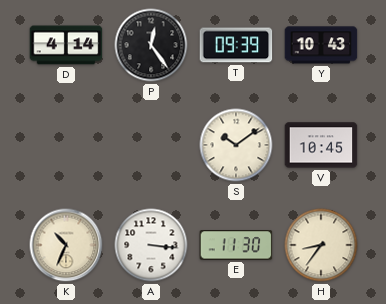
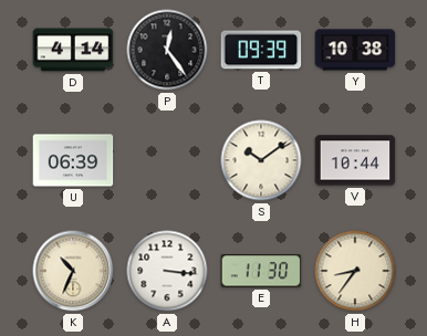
Y: 10:43 -> 10:38
U: none -> 06:39
V: 10:45 -> 10:44
